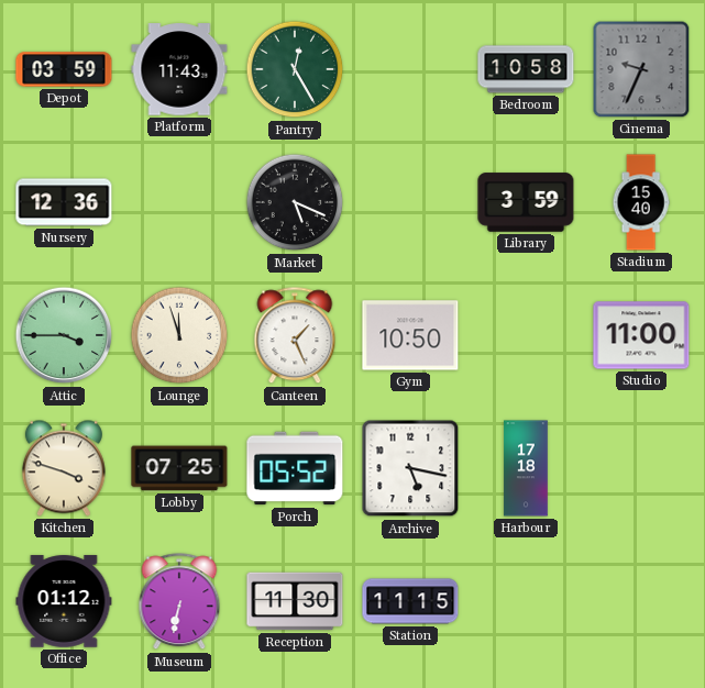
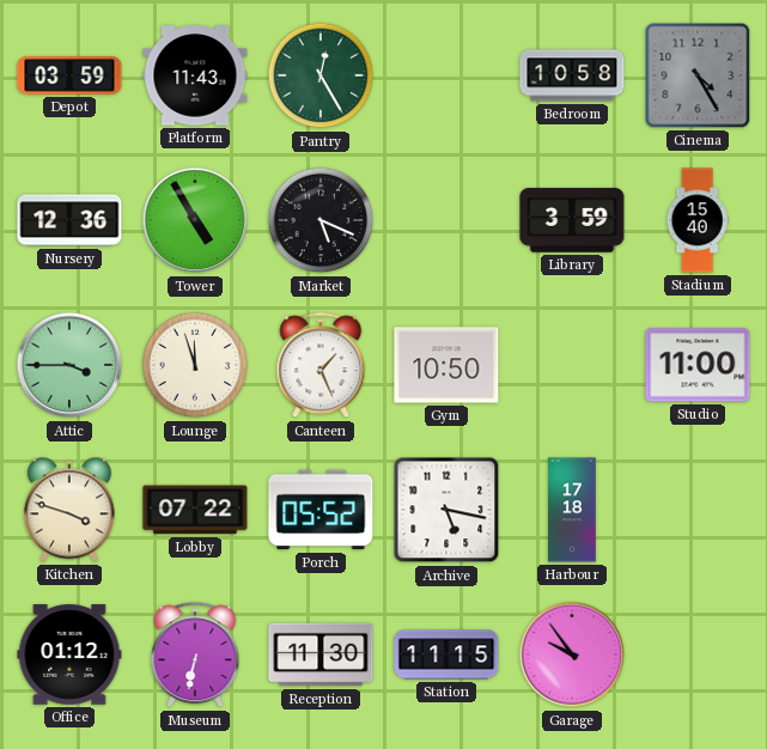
Cinema: 9:34 -> 4:25
Tower: none -> 4:55
Lobby: 07:25 -> 07:22
Garage: none -> 9:54
